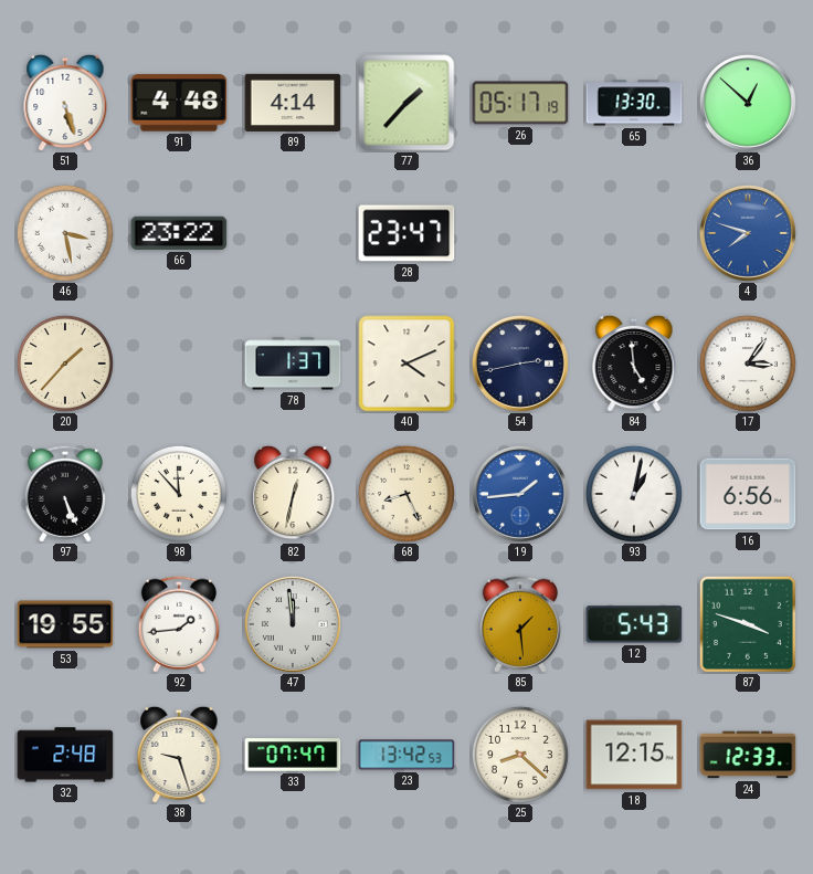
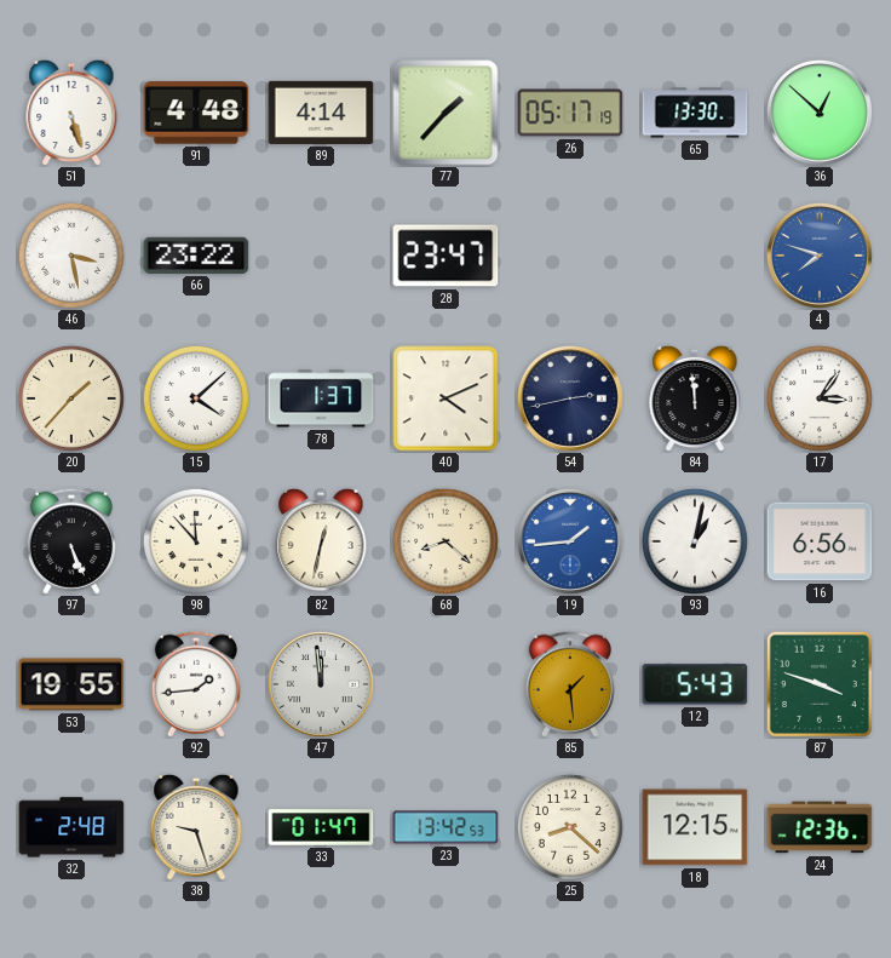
15: none -> 4:08
84: 4:59 -> 11:59
68: 8:26 -> 8:22
33: 07:47 -> 01:47
24: 12:33 -> 12:36
